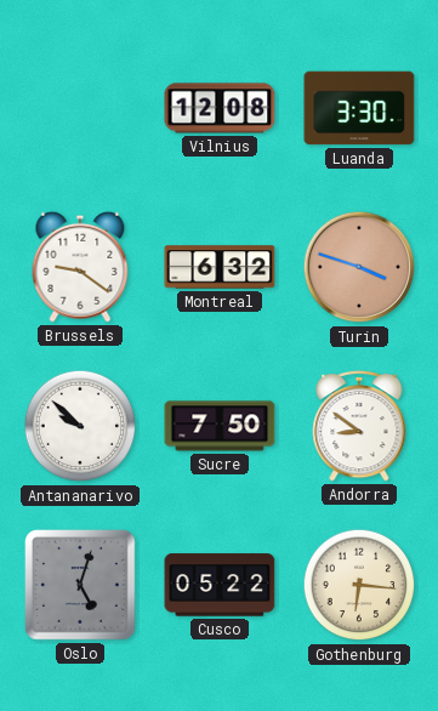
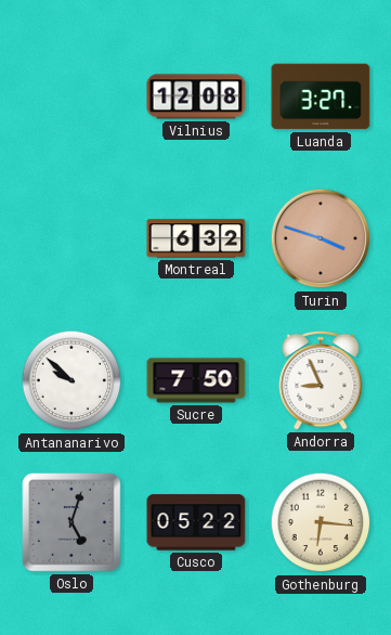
Luanda: 3:30 -> 3:27
Brussels: 9:21 -> none
Andorra: 8:51 -> 8:56
